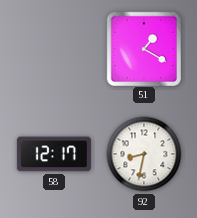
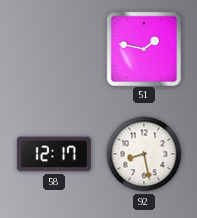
51: 1:20 -> 1:47
92: 8:32 -> 8:28
